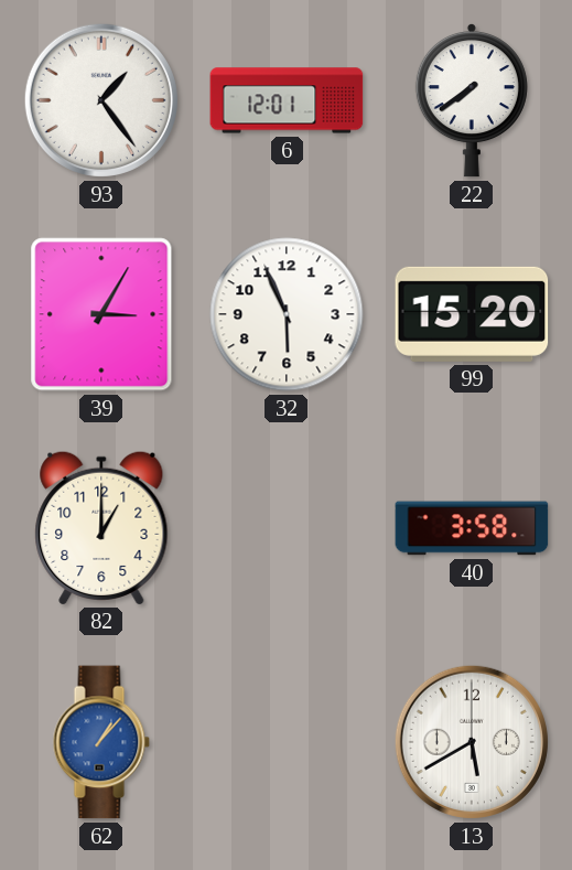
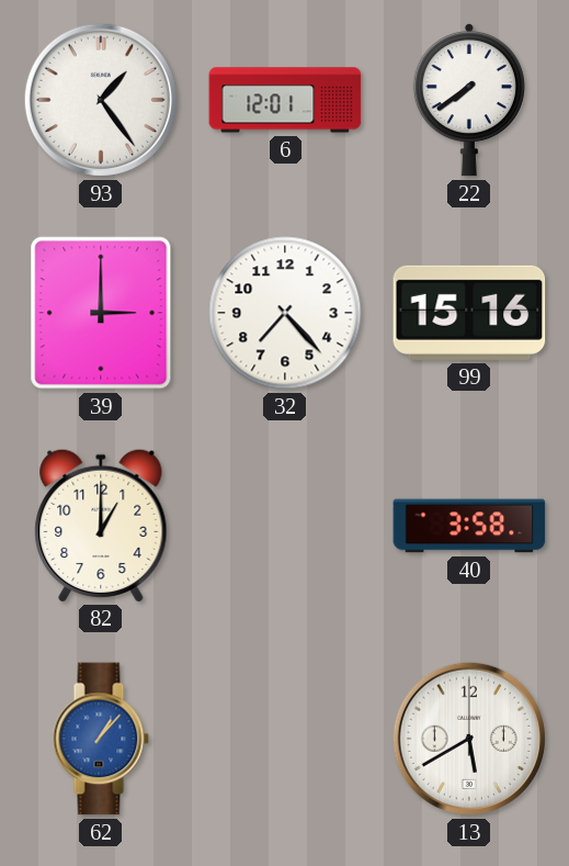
39: 3:05 -> 3:00
32: 5:56 -> 7:23
99: 15:20 -> 15:16
